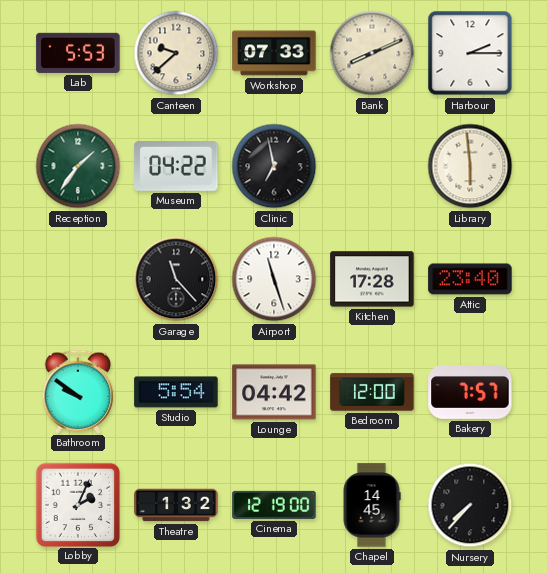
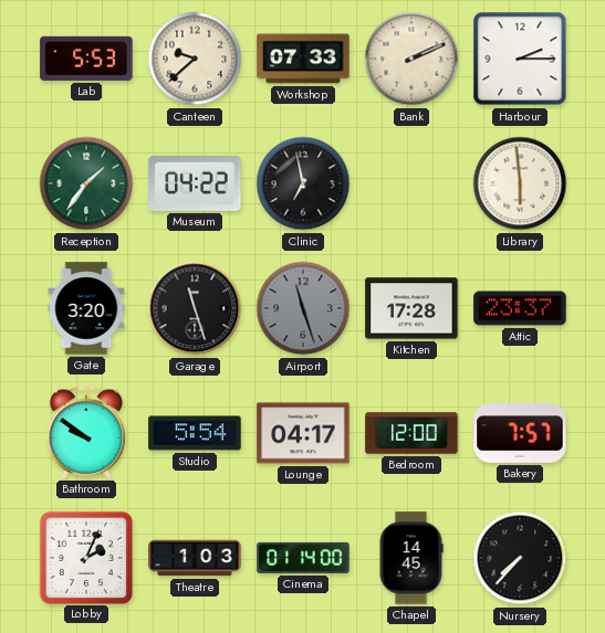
Bank: 8:11 -> 2:11
Gate: none -> 3:20
Garage: 11:23 -> 11:27
Airport dial: white -> grey
Attic: 23:40 -> 23:37
Lounge: 04:42 -> 04:17
Theatre: 1:32 -> 1:03
Cinema: 12:19 -> 01:14
